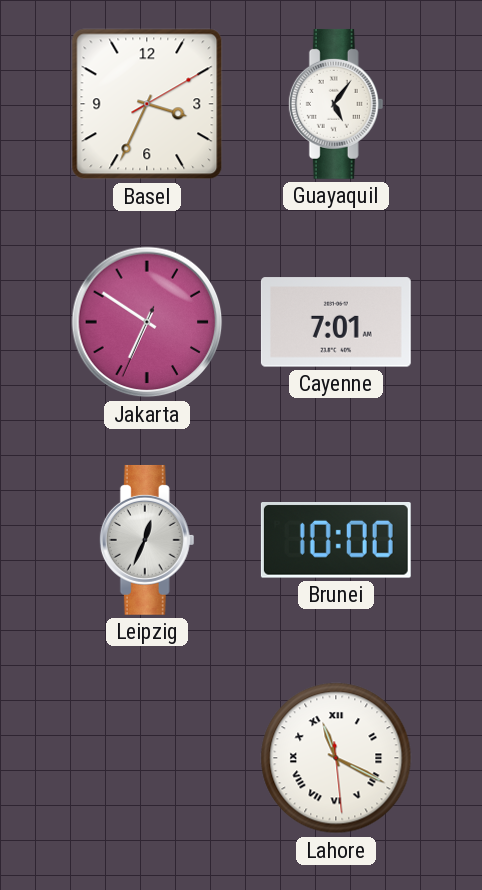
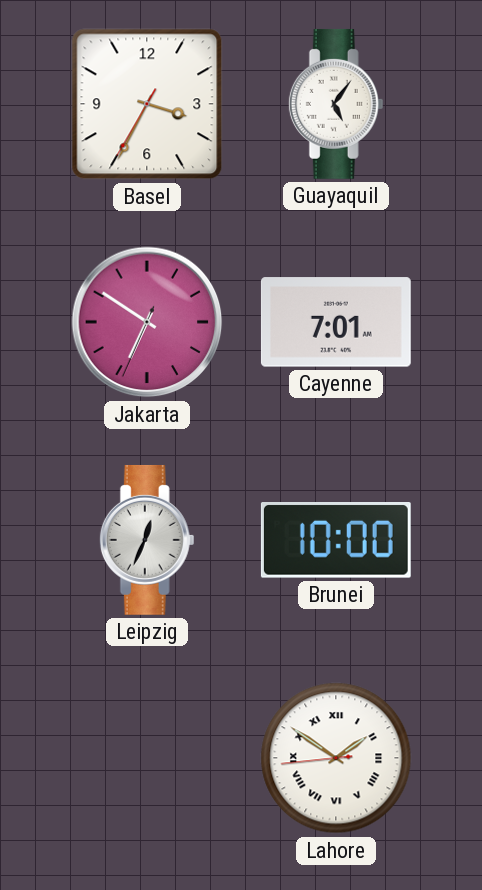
Basel: 3:34:10 -> 3:34:35
Lahore: 11:19 -> 1:50
